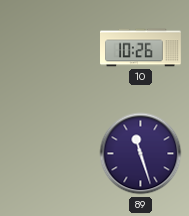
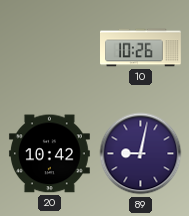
20: none -> 10:42
89: 11:27 -> 9:02
